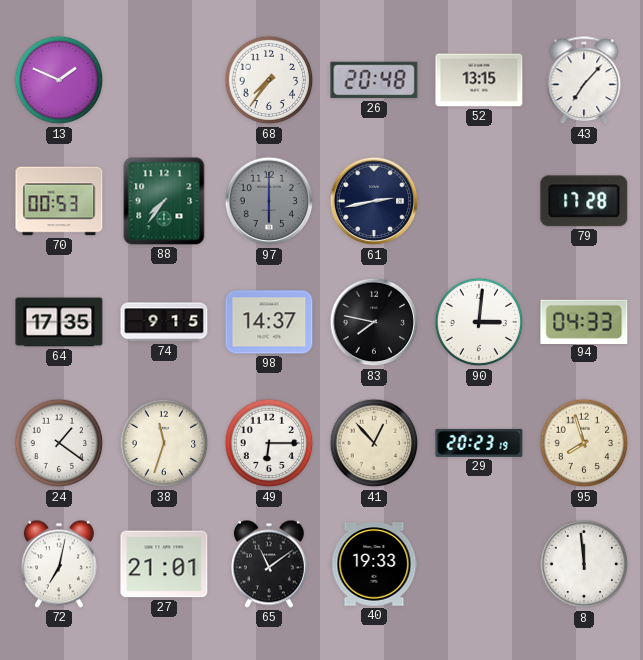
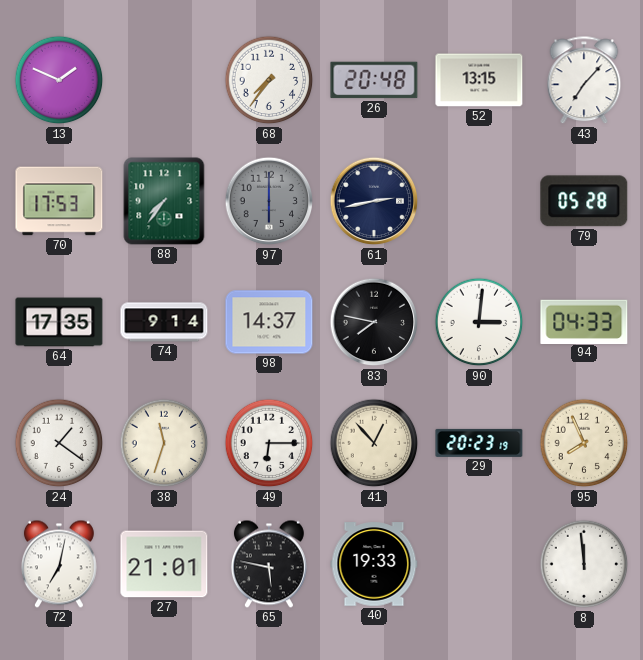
70: 00:53 -> 17:53
79: 17:28 -> 05:28
74: 9:15 -> 9:14
95: 7:57 -> 7:56
65: 11:09 -> 5:47
